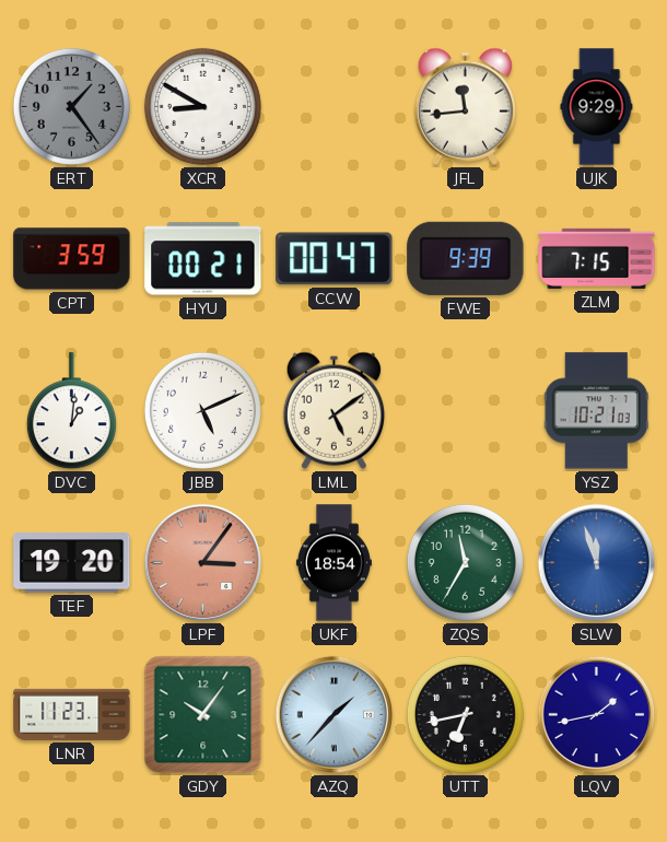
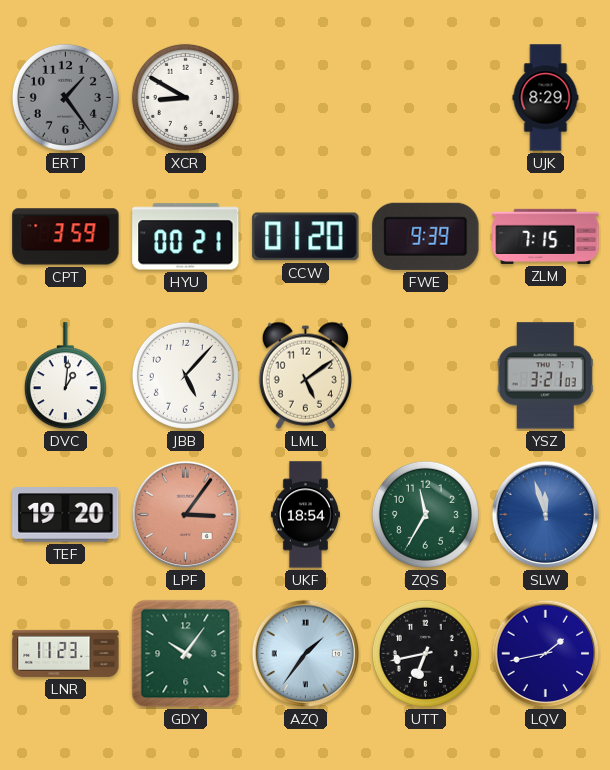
JFL: 11:44 -> none
UJK: 9:29 -> 8:29
CCW: 00:47 -> 01:20
JBB: 5:11 -> 5:07
YSZ: 10:21 -> 3:21
AZQ: 1:37 -> 1:36
